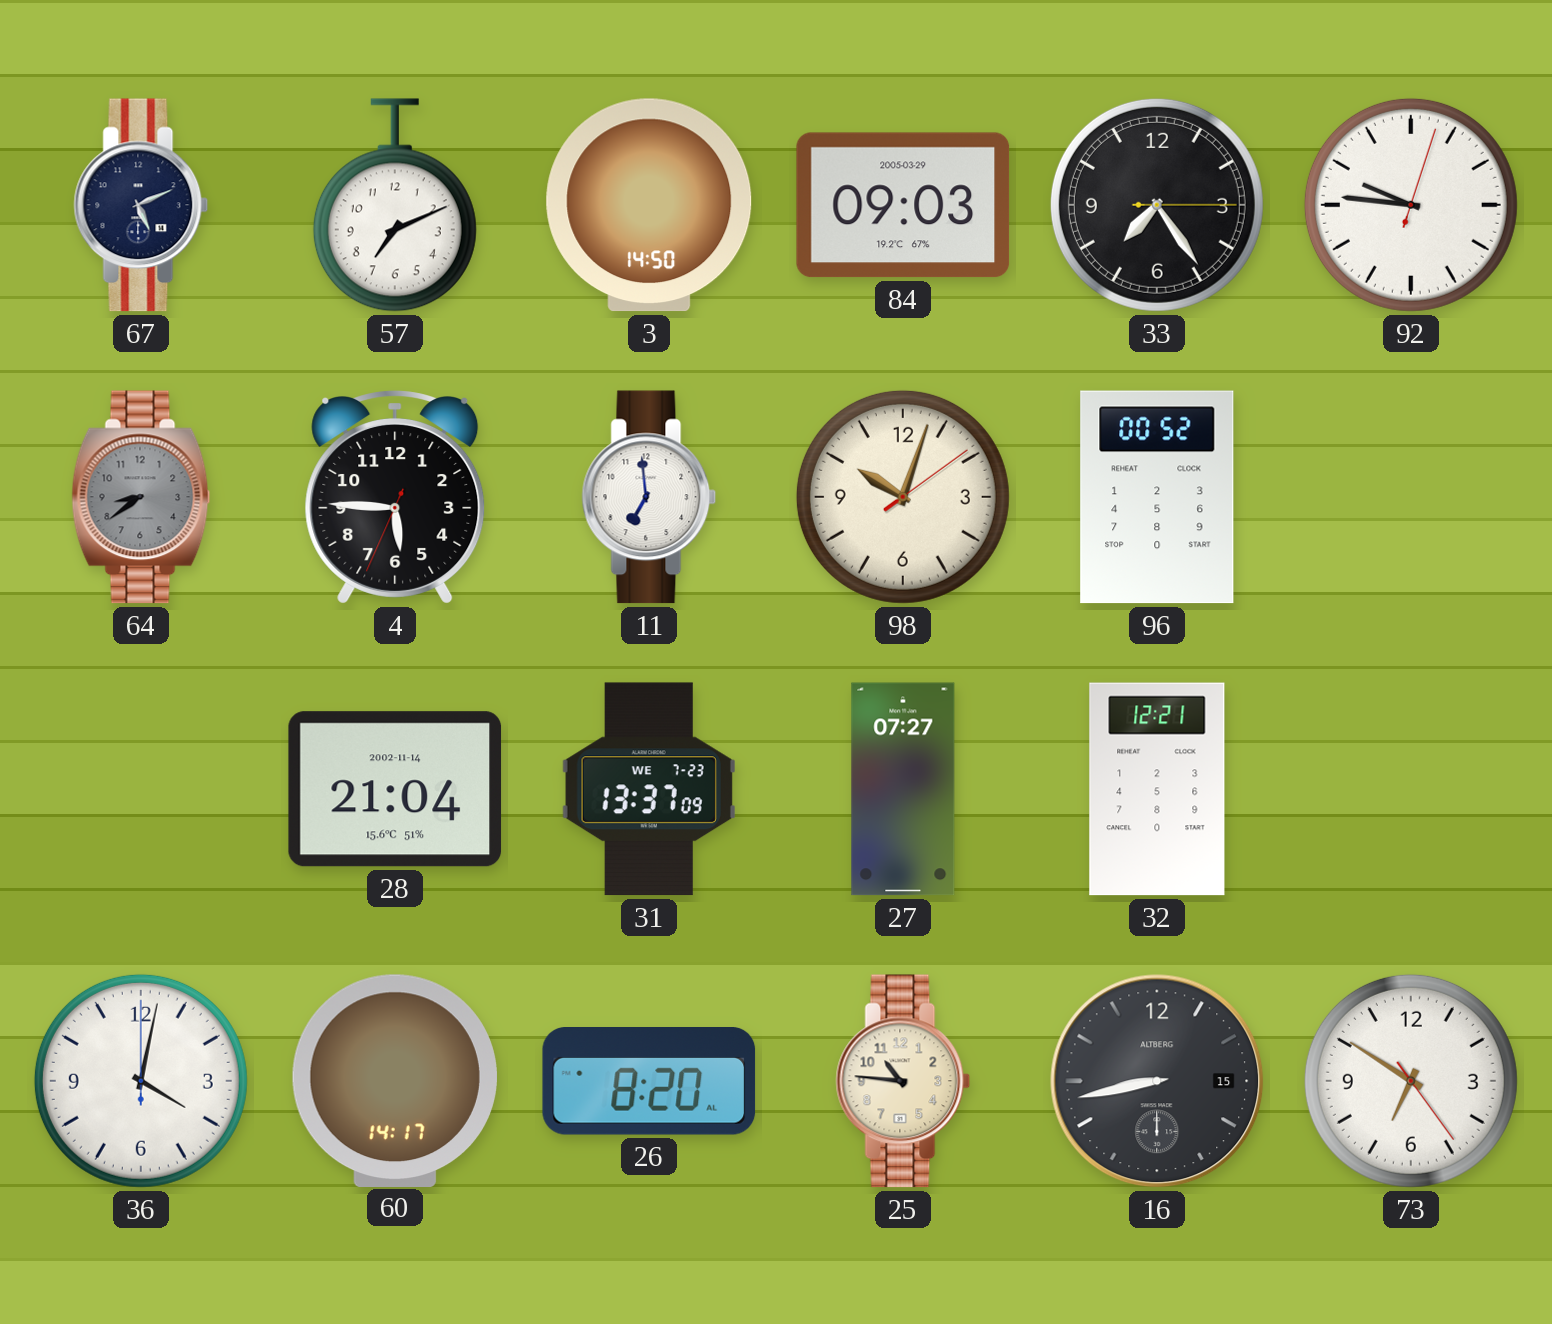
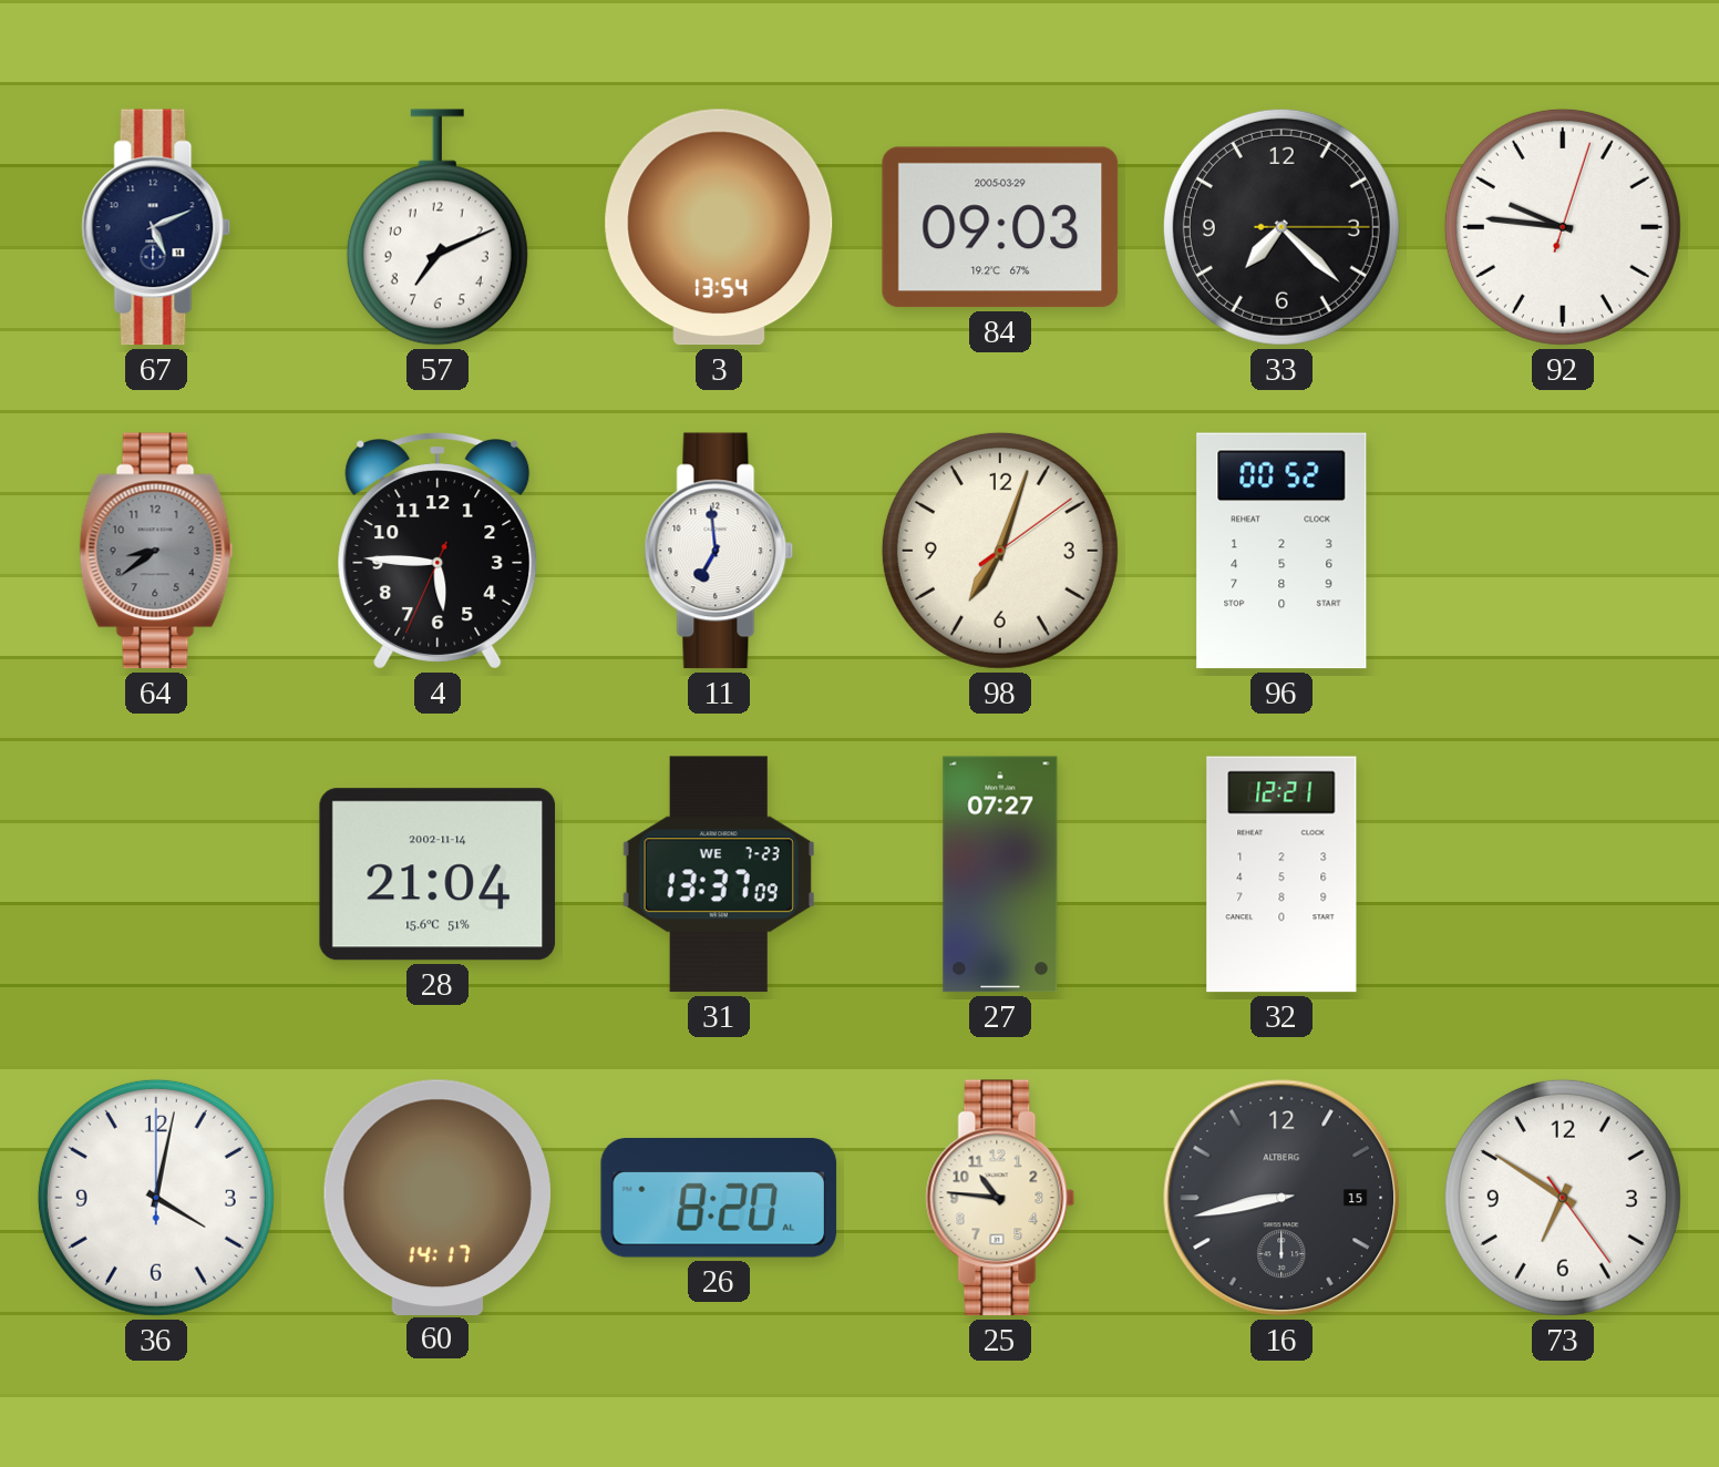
3: 14:50 -> 13:54
33: 7:24 -> 7:22
98: 10:03 -> 7:03
